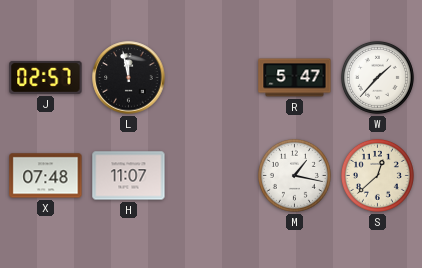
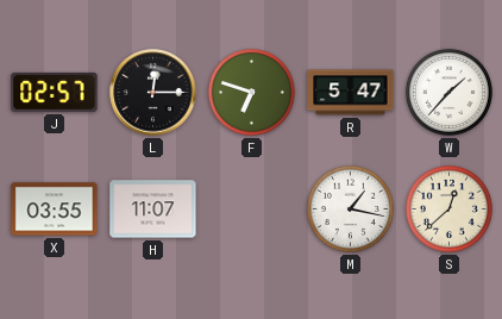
L: 11:58 -> 12:15
F: none -> 6:48
X: 07:48 -> 03:55
